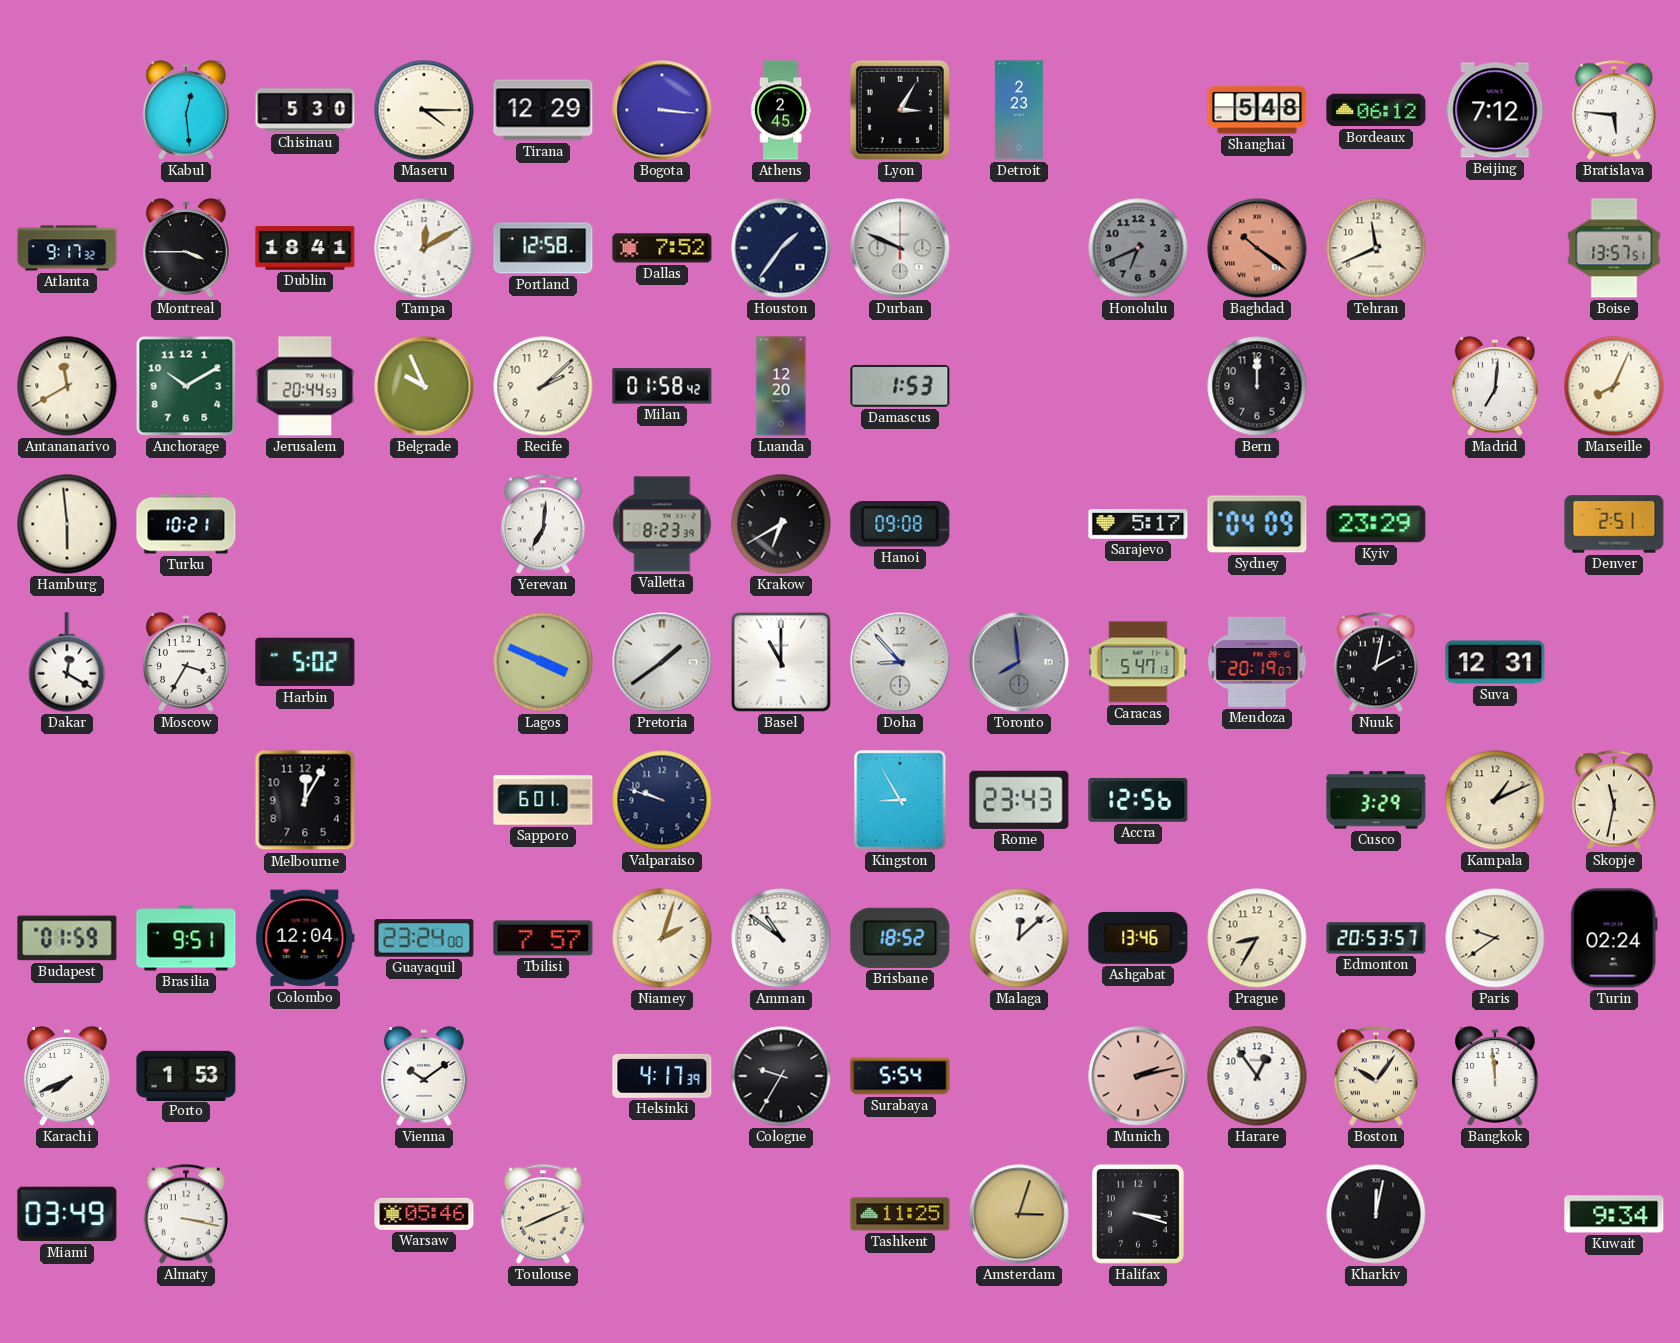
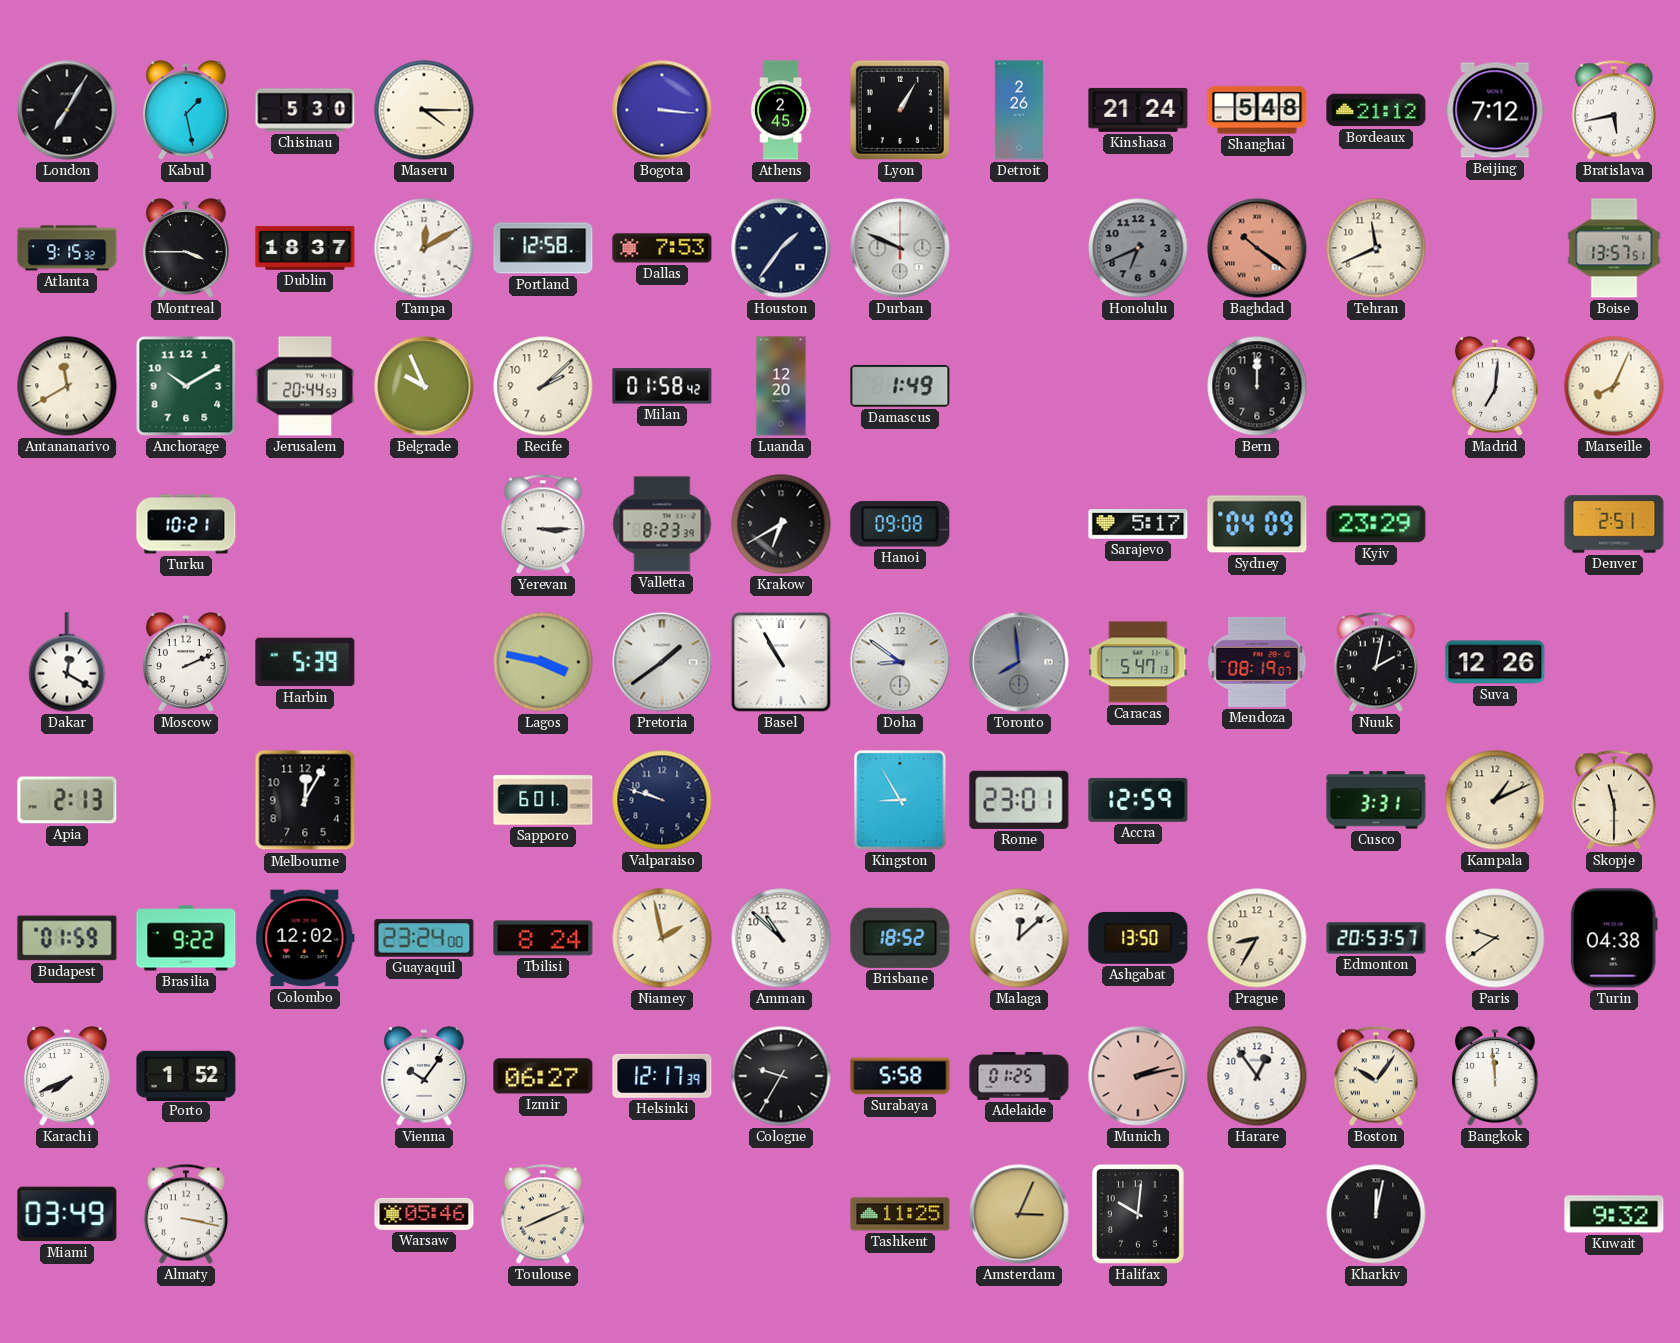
London: none -> 7:05
Kabul: 12:29 -> 1:28
Tirana: 12:29 -> none
Lyon: 3:05 -> 1:05
Detroit: 2:23 -> 2:26
Kinshasa: none -> 21:24
Bordeaux: 06:12 -> 21:12
Bratislava: 5:46 -> 5:43
Atlanta: 9:17 -> 9:15
Dublin: 18:41 -> 18:37
Dallas: 7:52 -> 7:53
Damascus: 1:53 -> 1:49
Hamburg: 5:59 -> none
Yerevan: 7:01 -> 3:15
Moscow: 3:35 -> 2:11
Harbin: 5:02 -> 5:39
Lagos: 3:49 -> 3:47
Basel: 11:00 -> 10:55
Doha: 8:53 -> 8:51
Mendoza: 20:19 -> 08:19
Suva: 12:31 -> 12:26
Apia: none -> 2:13
Rome: 23:43 -> 23:01
Accra: 12:56 -> 12:59
Cusco: 3:29 -> 3:31
Skopje: 11:32 -> 11:30
Brasilia: 9:51 -> 9:22
Colombo: 12:04 -> 12:02
Tbilisi: 7:57 -> 8:24
Niamey: 2:03 -> 1:58
Amman: 10:51 -> 10:52
Ashgabat: 13:46 -> 13:50
Turin: 02:24 -> 04:38
Porto: 1:53 -> 1:52
Vienna: 10:09 -> 10:06
Izmir: none -> 06:27
Helsinki: 4:17 -> 12:17
Surabaya: 5:54 -> 5:58
Adelaide: none -> 01:25
Amsterdam: 3:03 -> 3:04
Halifax: 3:18 -> 10:01
Kuwait: 9:34 -> 9:32
